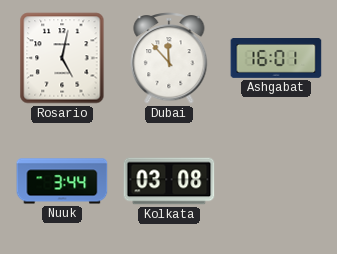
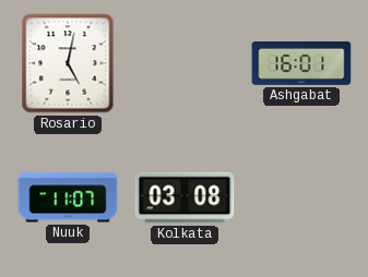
Dubai: 11:53 -> none
Nuuk: 3:44 -> 11:07
